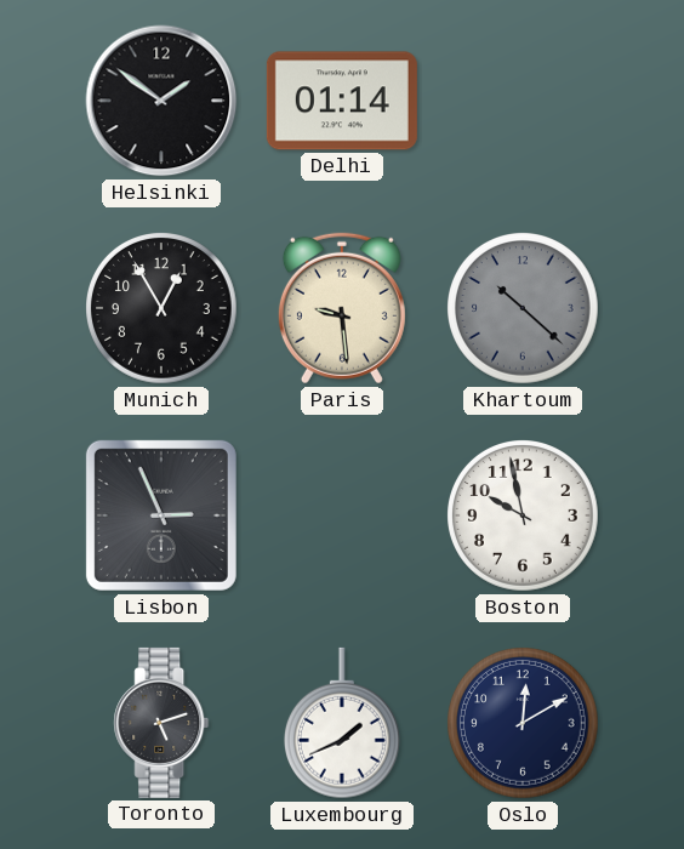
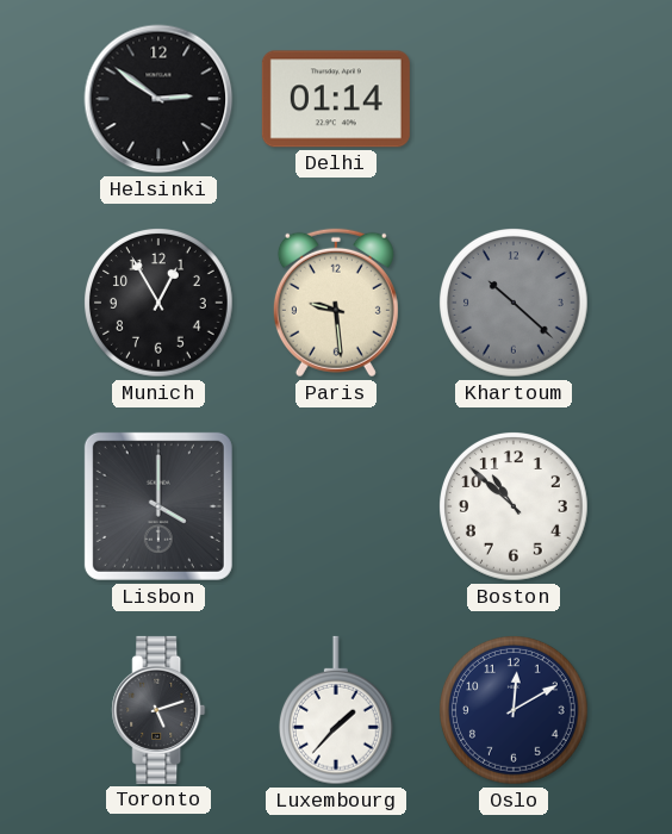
Helsinki: 1:51 -> 2:51
Lisbon: 2:56 -> 4:00
Boston: 9:58 -> 10:52
Luxembourg: 1:41 -> 1:37
